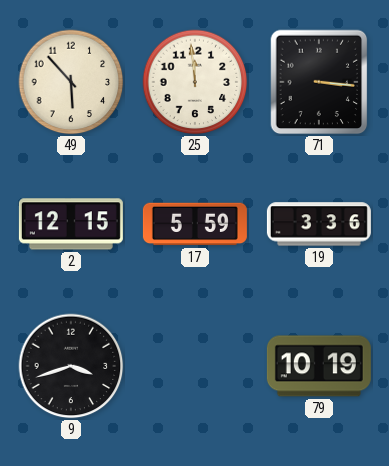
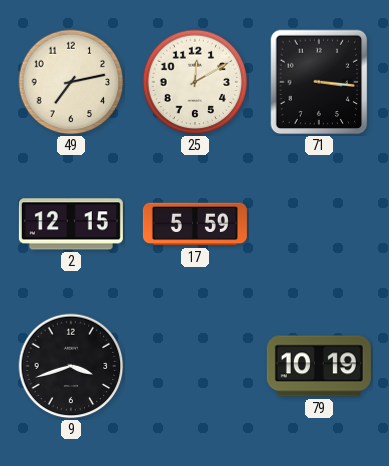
49: 5:53 -> 7:13
25: 11:59 -> 12:10
19: 3:36 -> none
